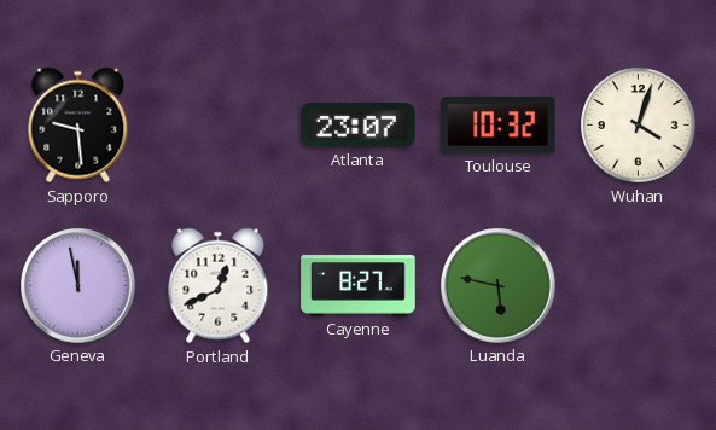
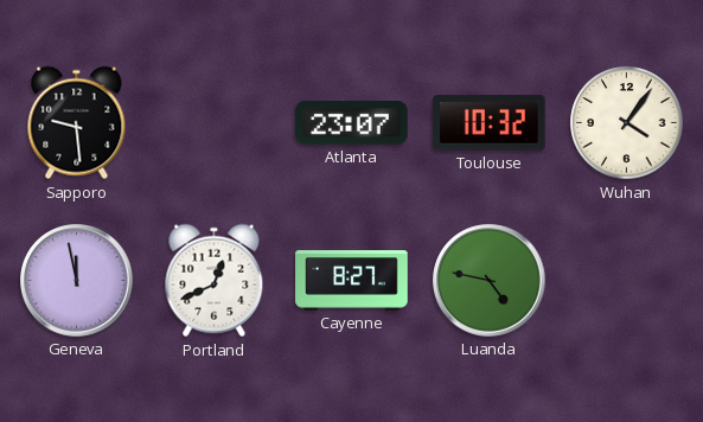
Wuhan: 4:03 -> 4:06
Luanda: 5:47 -> 4:47
